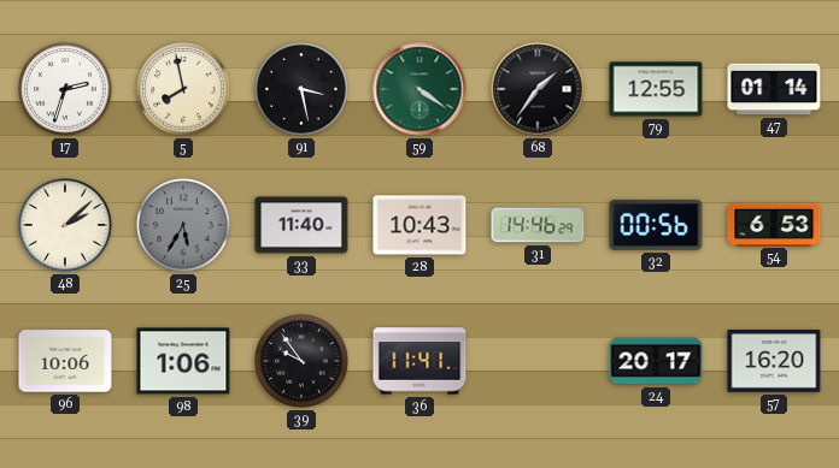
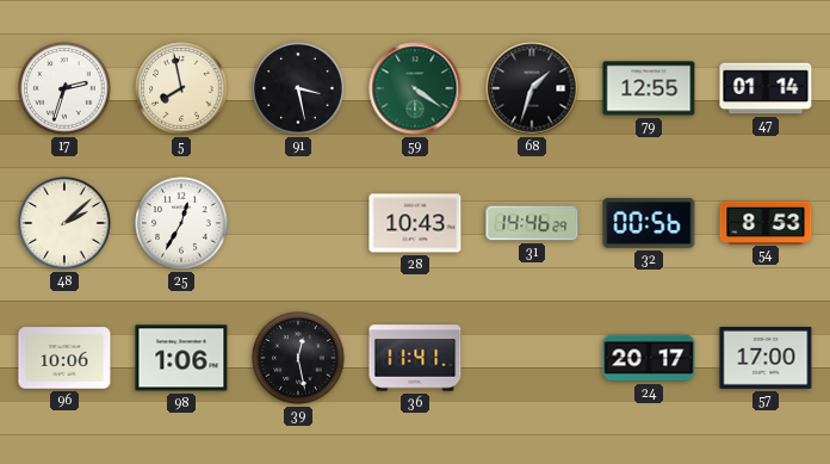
68: 1:36 -> 1:33
25: 5:35 -> 12:35
25 dial: grey -> white
33: 11:40 -> none
54: 6:53 -> 8:53
39: 9:54 -> 12:28
57: 16:20 -> 17:00
